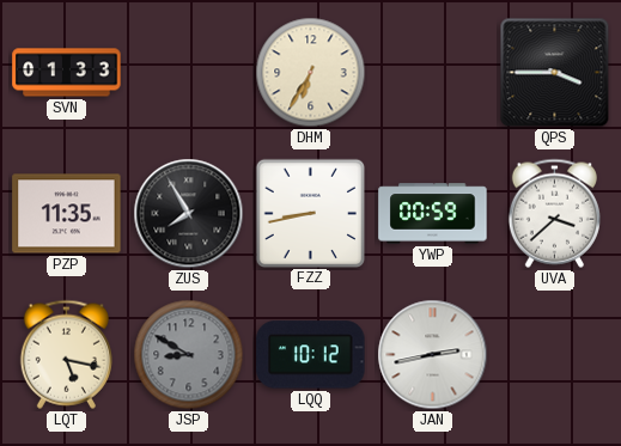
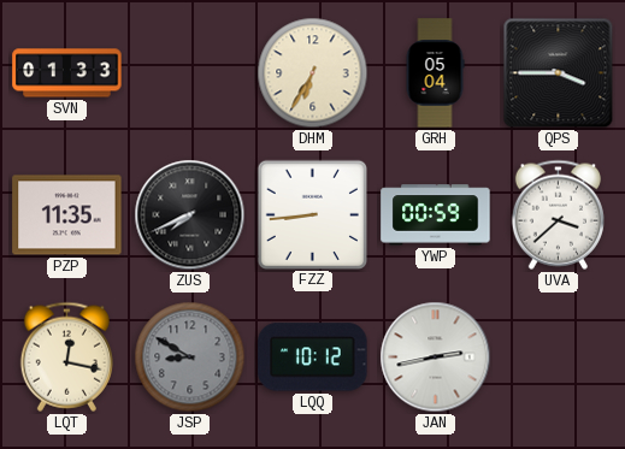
GRH: none -> 05:04
ZUS: 7:55 -> 7:41
FZZ: 8:43 -> 8:44
LQT: 5:17 -> 12:17
